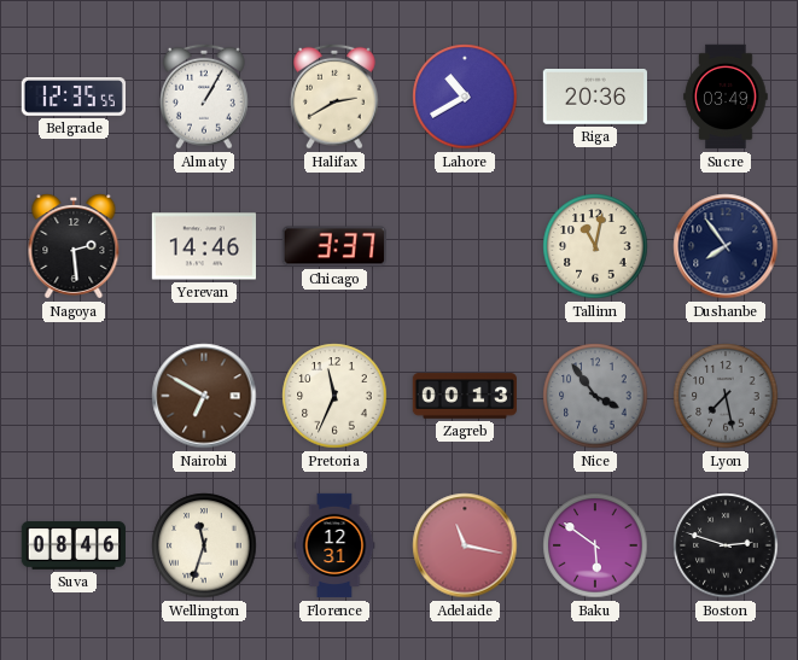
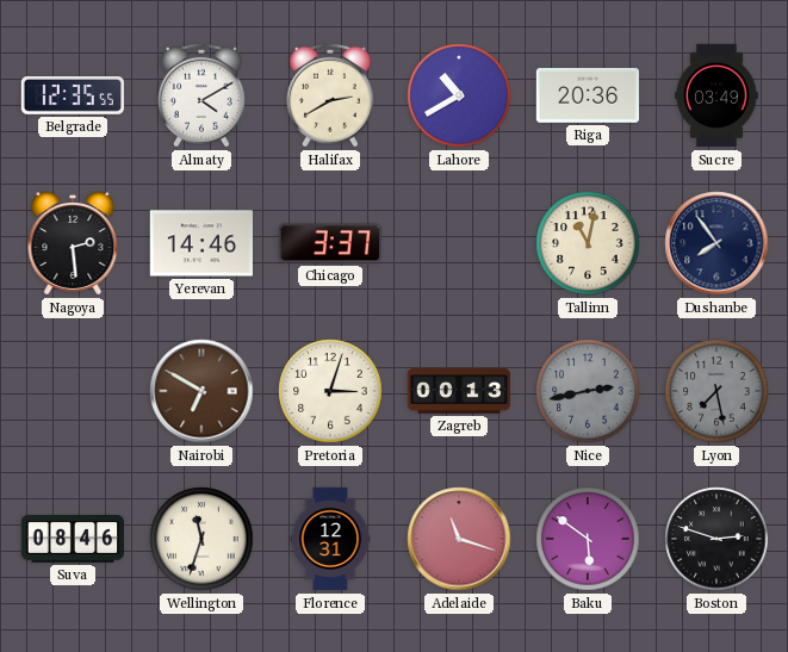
Almaty: 1:05 -> 4:10
Pretoria: 11:34 -> 3:03
Nice: 3:54 -> 2:43
Adelaide: 11:17 -> 11:18
